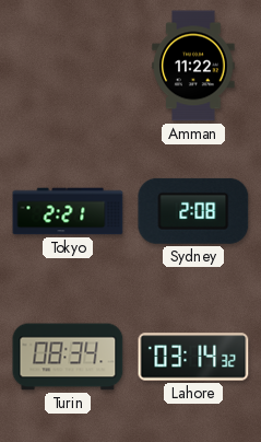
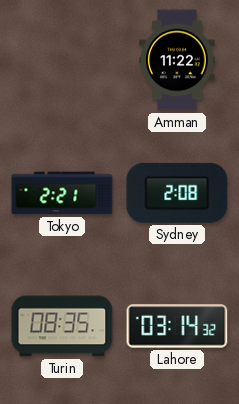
Turin: 08:34 -> 08:35
